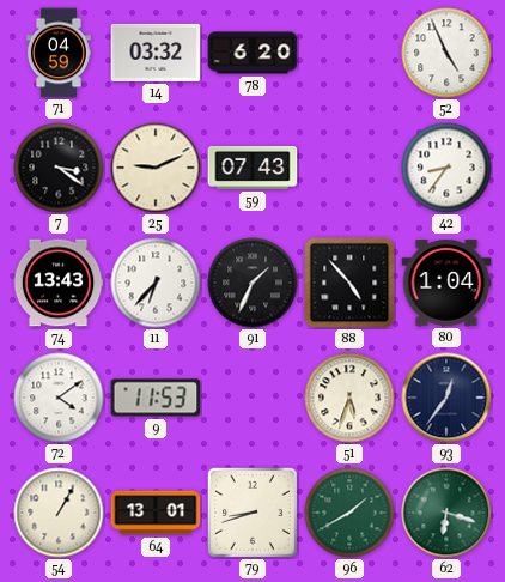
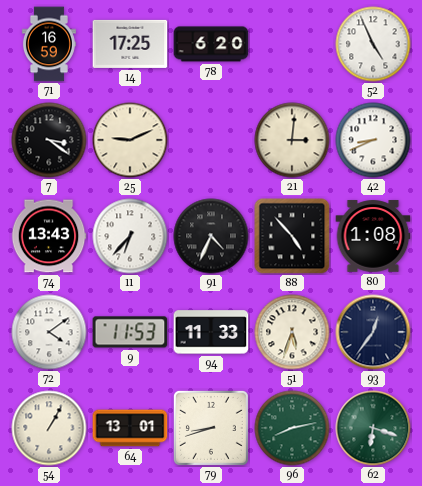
71: 04:59 -> 16:59
14: 03:32 -> 17:25
59: 07:43 -> none
21: none -> 3:01
42: 8:36 -> 8:41
91: 1:34 -> 4:34
80: 1:04 -> 1:08
94: none -> 11:33
96: 1:40 -> 8:13
